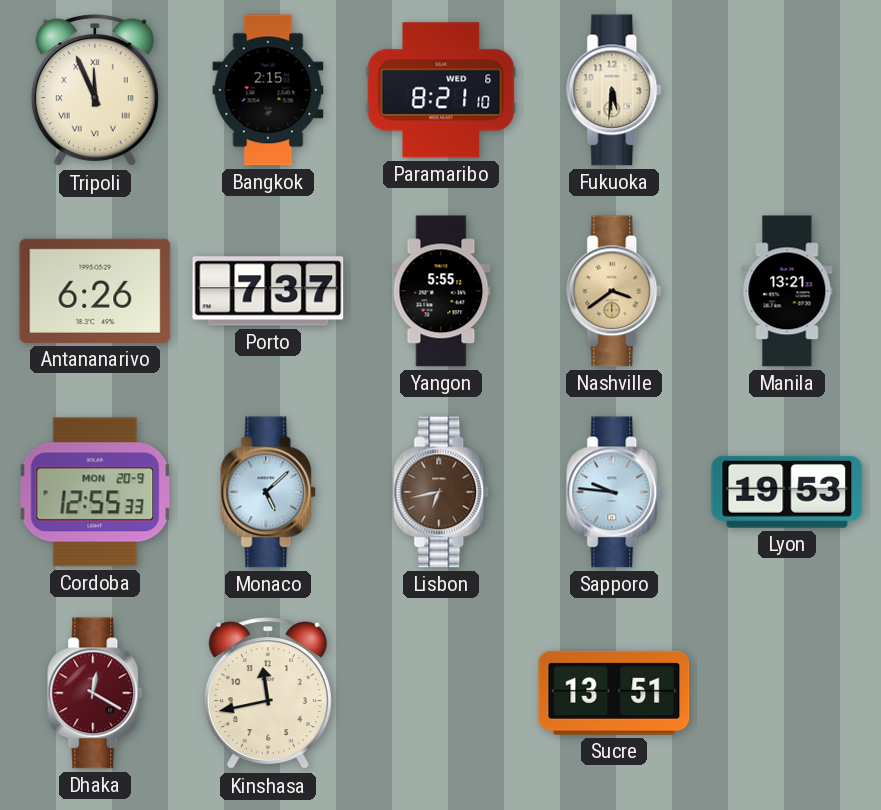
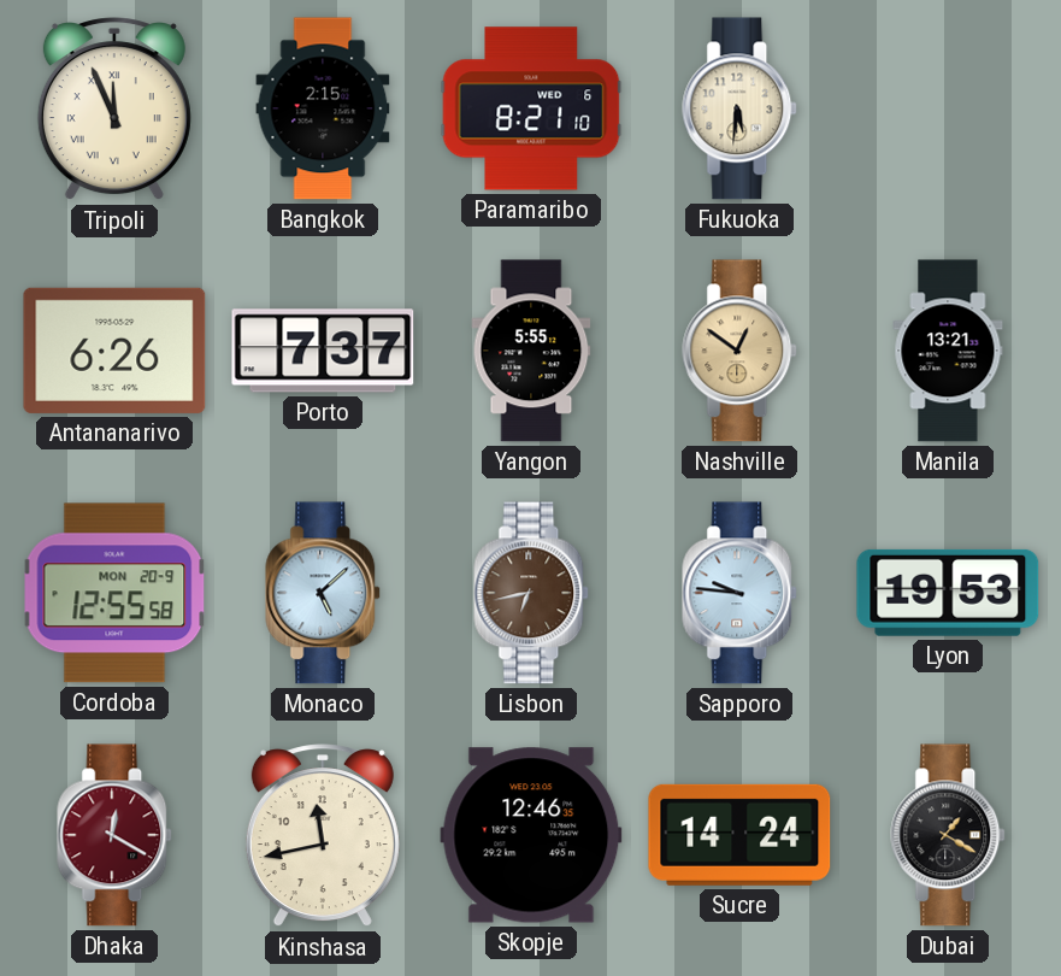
Nashville: 3:39 -> 12:51
Cordoba: 12:55:33 -> 12:55:58
Skopje: none -> 12:46
Sucre: 13:51 -> 14:24
Dubai: none -> 1:20
